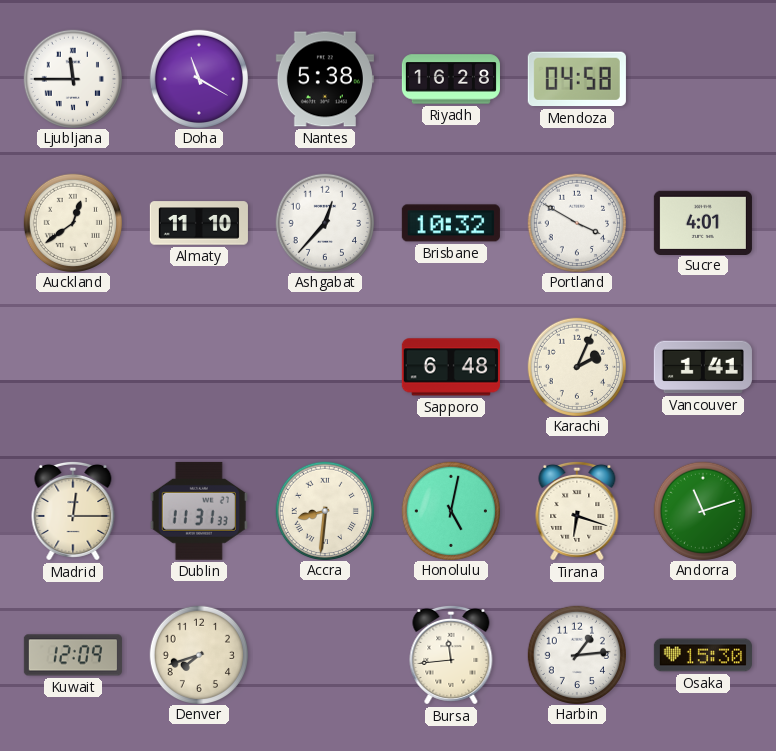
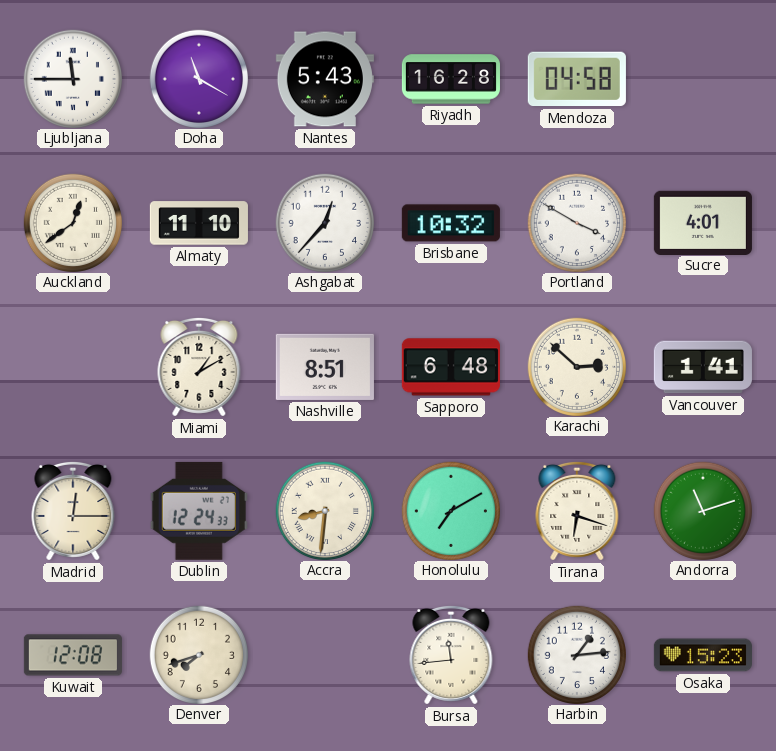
Nantes: 5:38 -> 5:43
Miami: none -> 1:10
Nashville: none -> 8:51
Karachi: 2:04 -> 2:52
Dublin: 11:31 -> 12:24
Honolulu: 5:02 -> 7:10
Kuwait: 12:09 -> 12:08
Osaka: 15:30 -> 15:23
